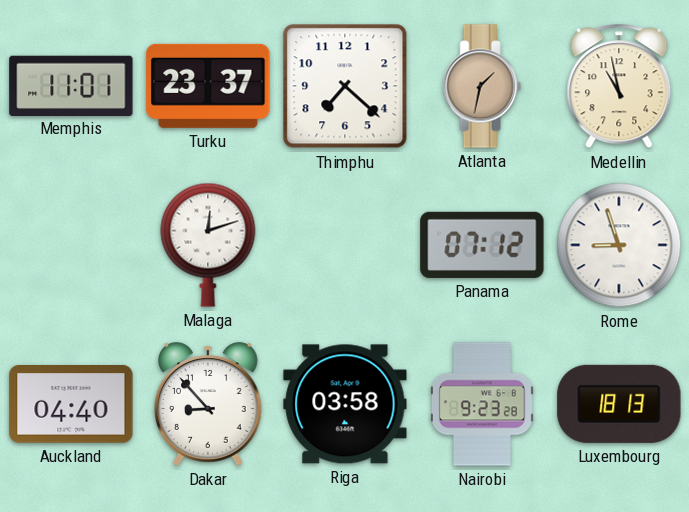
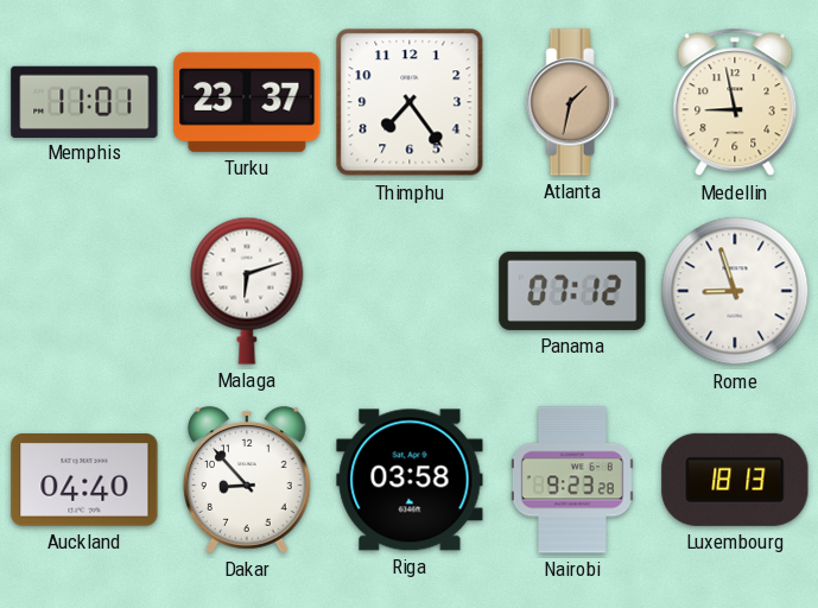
Thimphu: 7:22 -> 7:24
Medellin: 10:58 -> 8:58
Malaga: 12:12 -> 6:12
